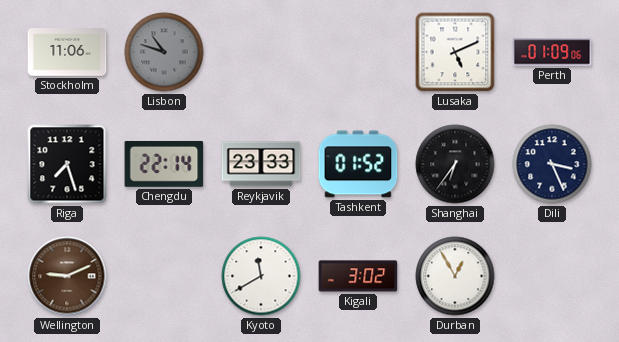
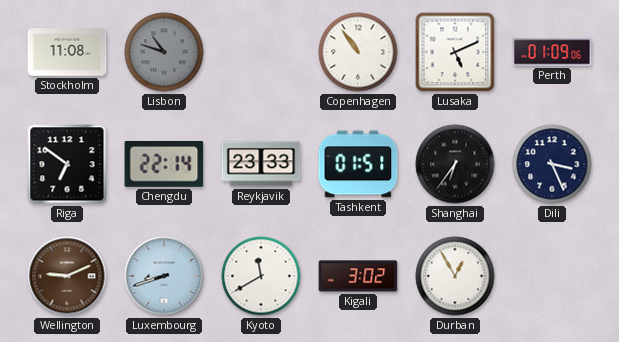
Stockholm: 11:06 -> 11:08
Copenhagen: none -> 10:54
Riga: 7:27 -> 6:51
Tashkent: 01:52 -> 01:51
Luxembourg: none -> 8:42
